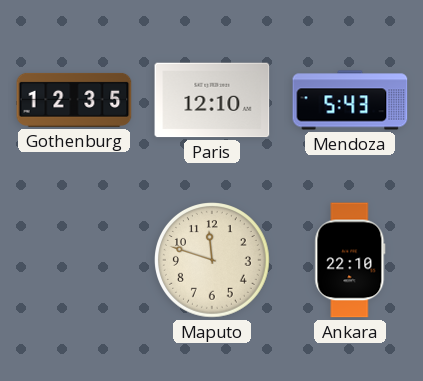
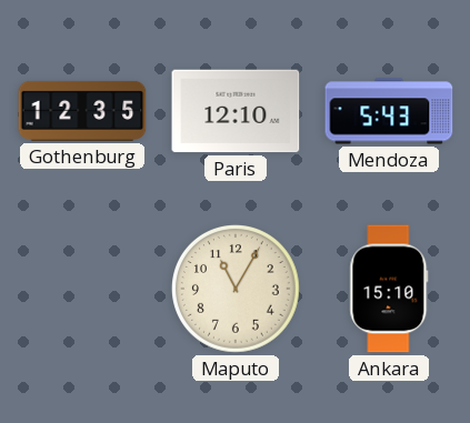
Maputo: 11:48 -> 11:05
Ankara: 22:10 -> 15:10
